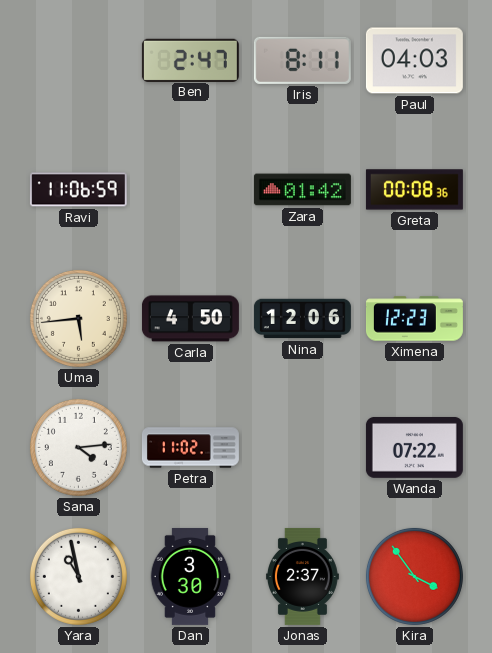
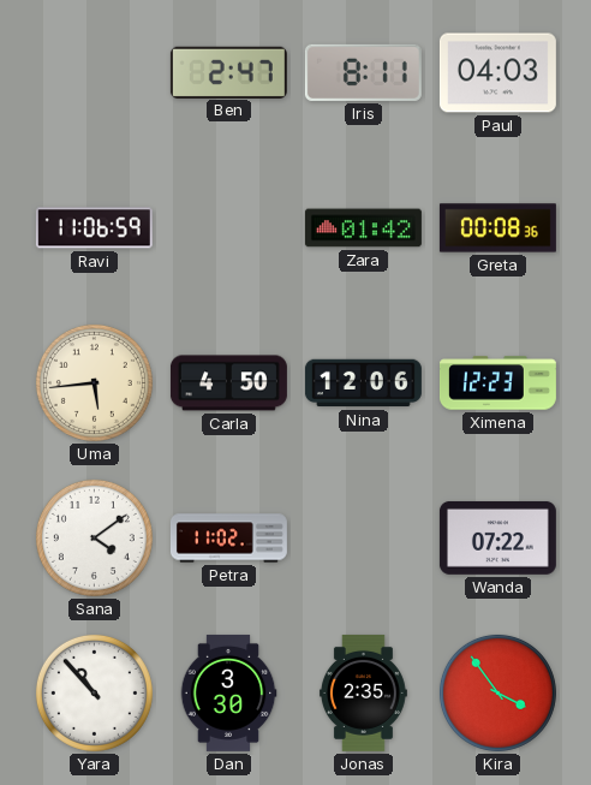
Sana: 4:14 -> 4:09
Yara: 10:58 -> 10:53
Jonas: 2:37 -> 2:35
